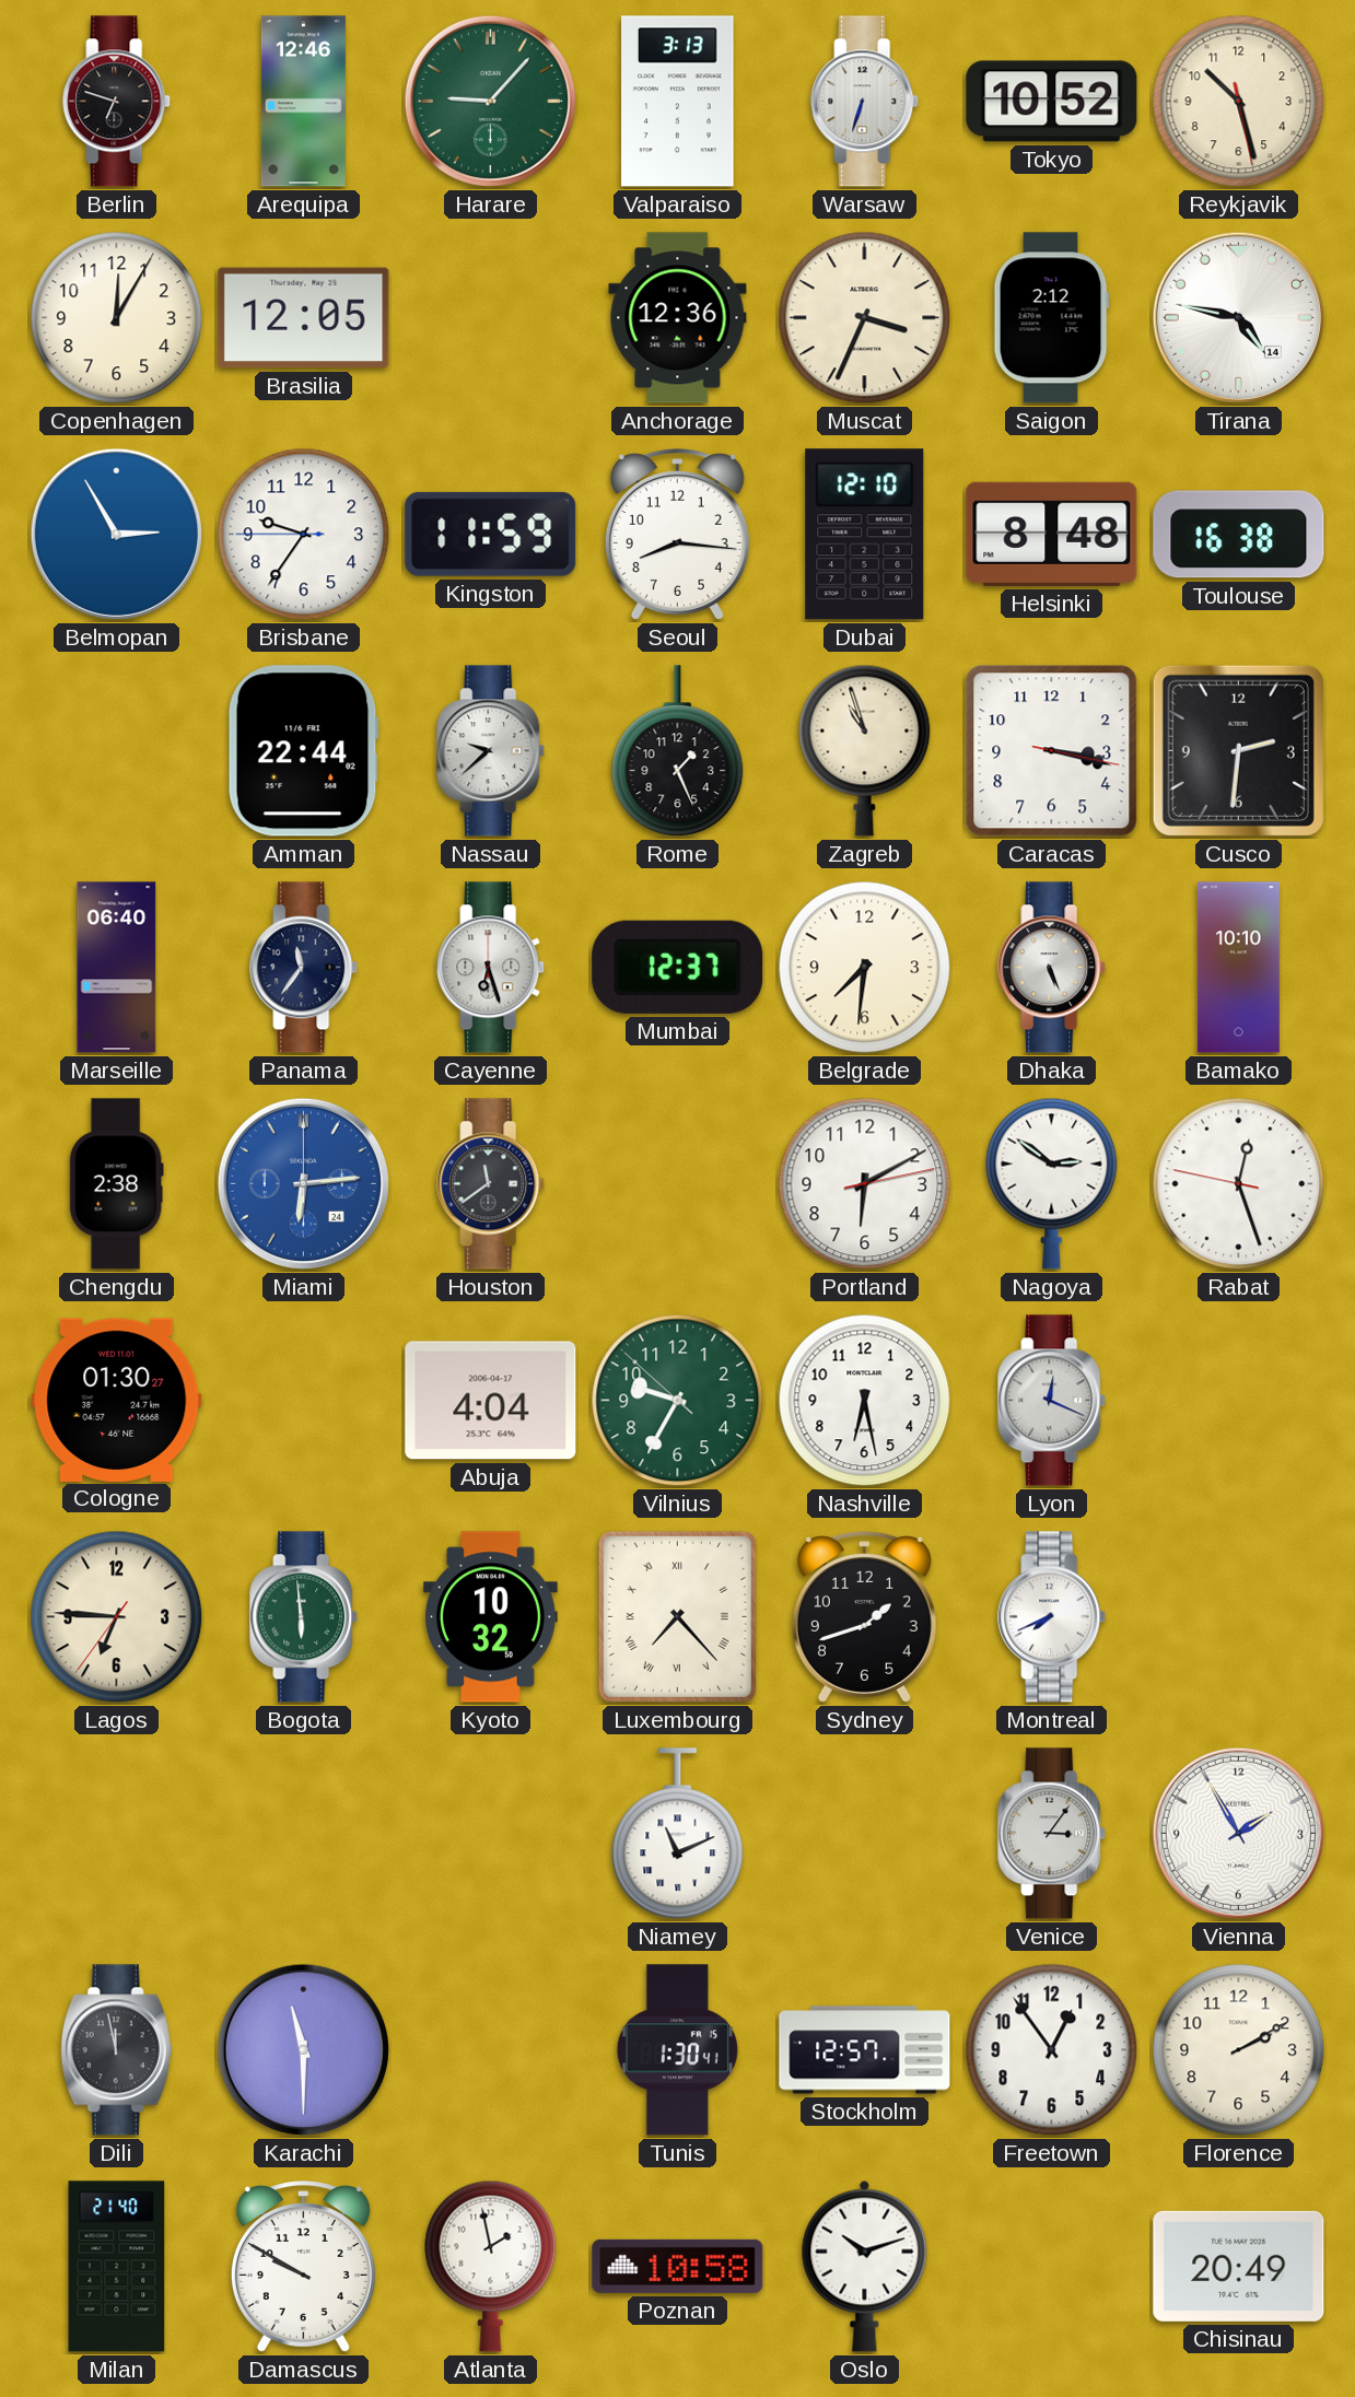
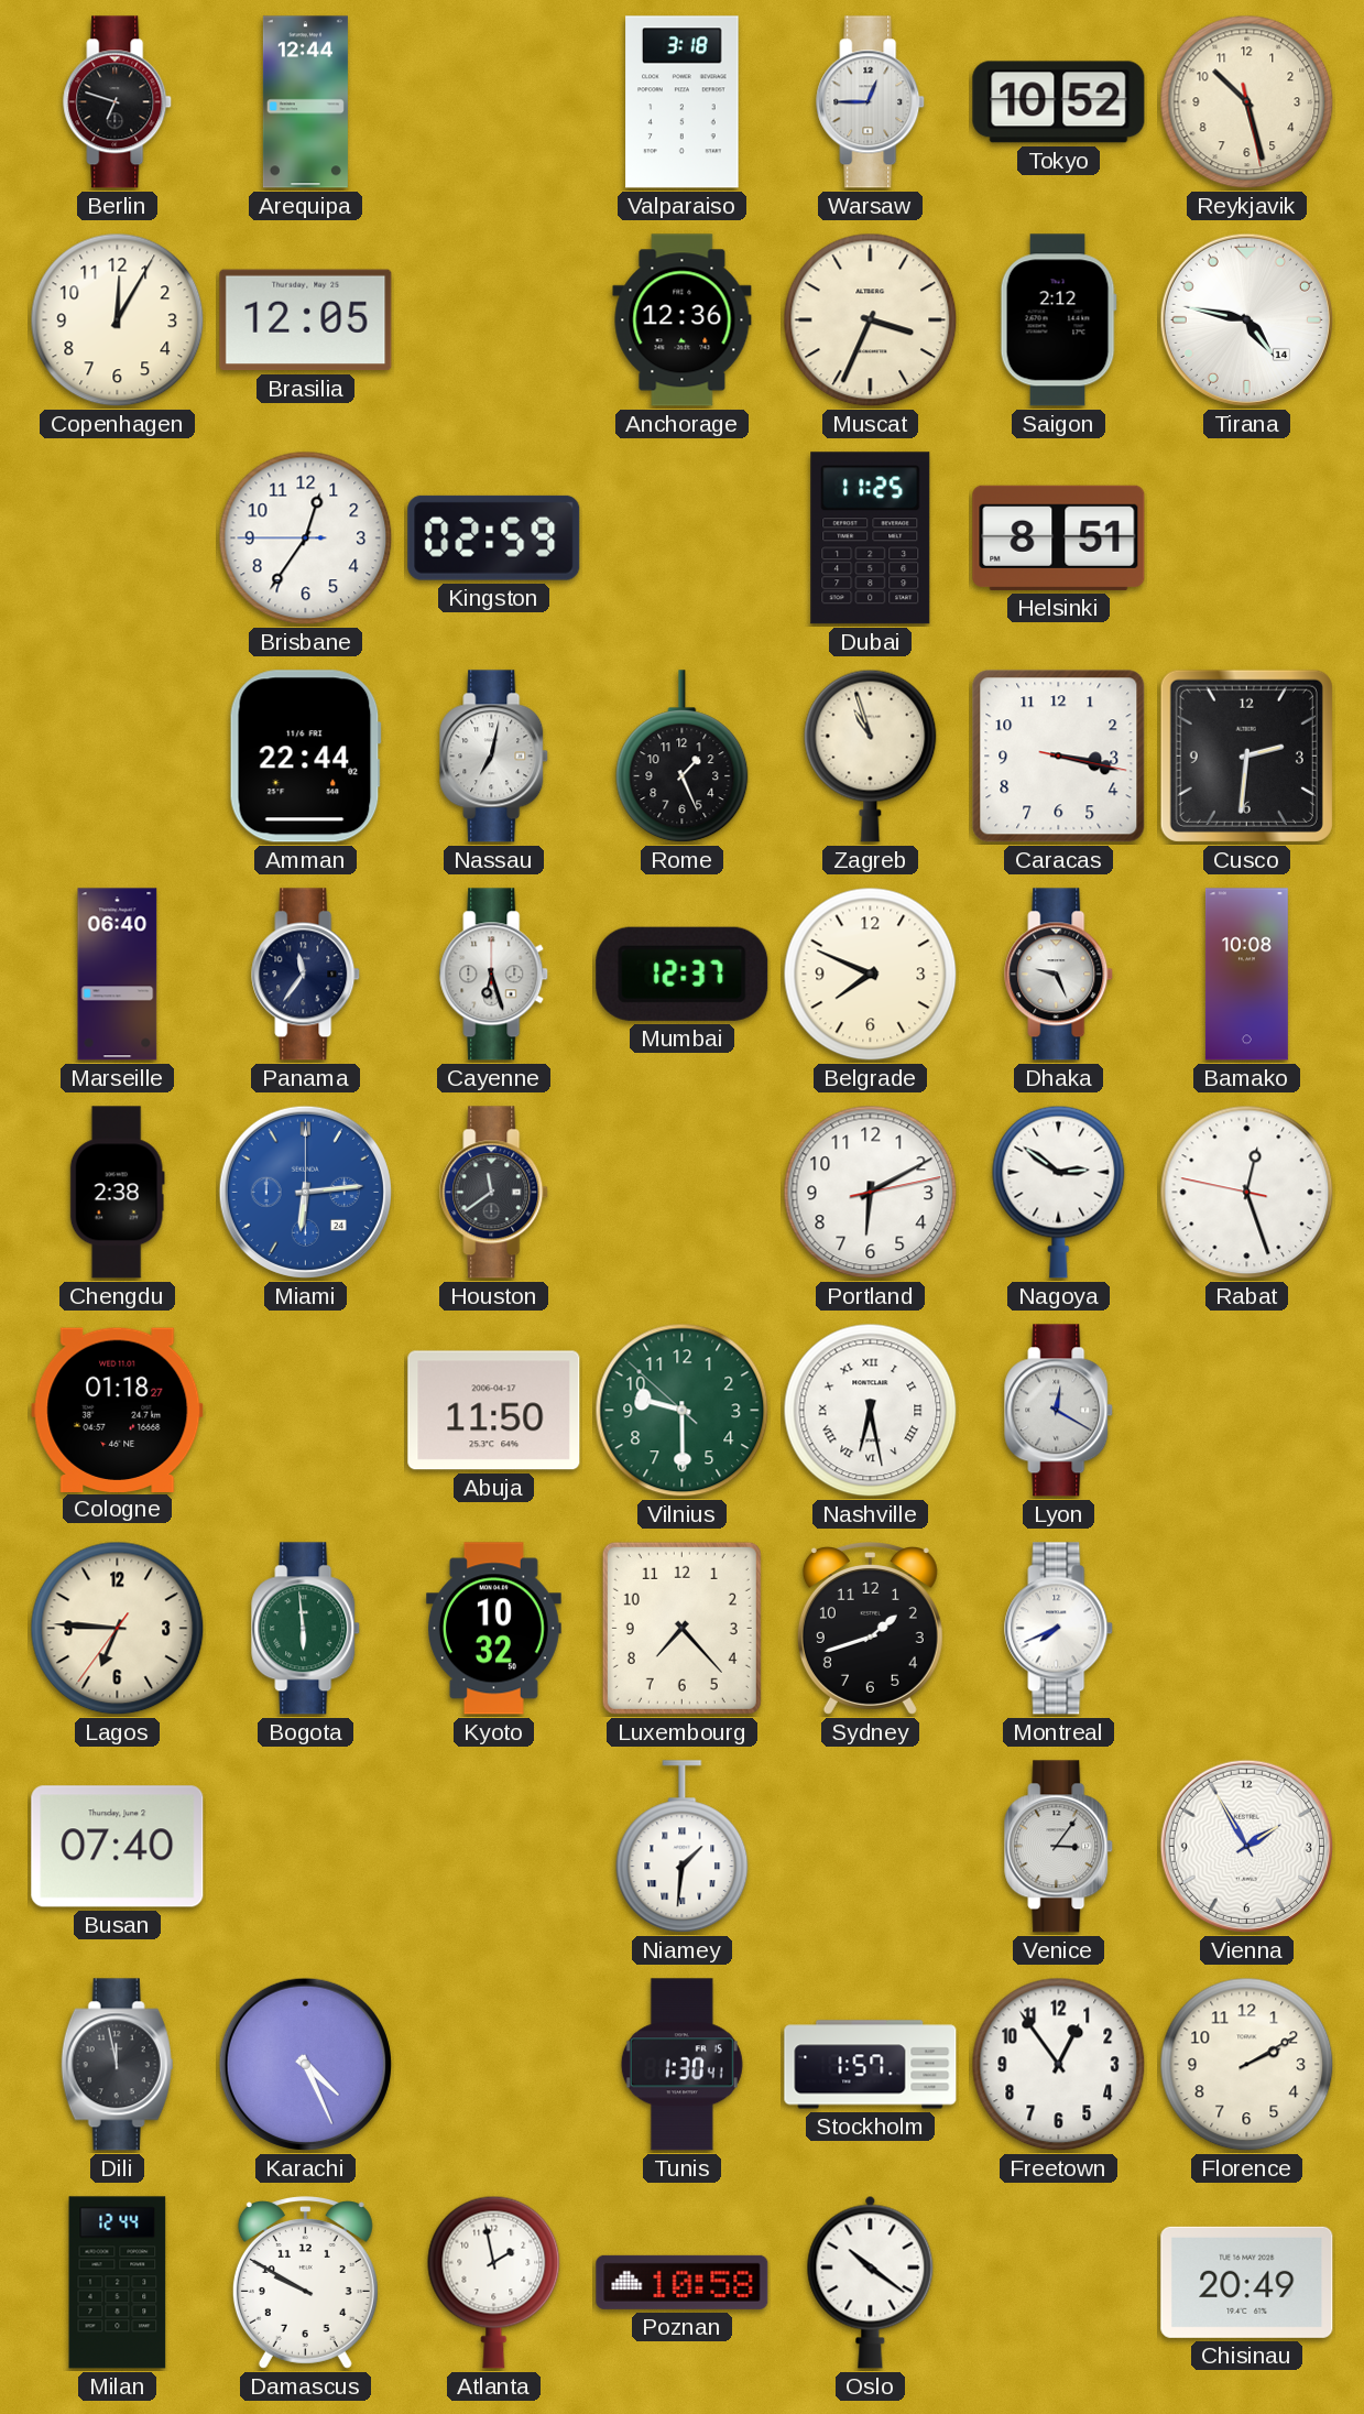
Arequipa: 12:46 -> 12:44
Harare: 9:07 -> none
Valparaiso: 3:13 -> 3:18
Warsaw: 6:33 -> 12:45
Belmopan: 2:55 -> none
Brisbane: 9:35 -> 12:35
Kingston: 11:59 -> 02:59
Seoul: 8:16 -> none
Dubai: 12:10 -> 11:25
Helsinki: 8:48 -> 8:51
Toulouse: 16:38 -> none
Nassau: 9:38 -> 7:02
Belgrade: 7:31 -> 7:49
Dhaka: 5:26 -> 9:26
Bamako: 10:10 -> 10:08
Cologne: 01:30 -> 01:18
Abuja: 4:04 -> 11:50
Vilnius: 9:34 -> 9:29
Nashville numerals: Arabic -> Roman
Lyon: 12:19 -> 12:20
Luxembourg numerals: Roman -> Arabic
Busan: none -> 07:40
Niamey: 11:11 -> 1:31
Karachi: 11:30 -> 4:26
Stockholm: 12:57 -> 1:57
Milan: 21:40 -> 12:44
Oslo: 10:12 -> 10:21
